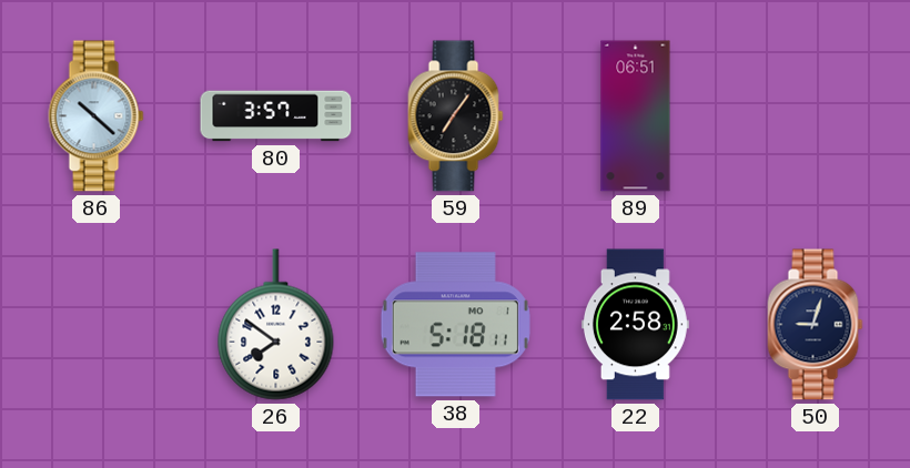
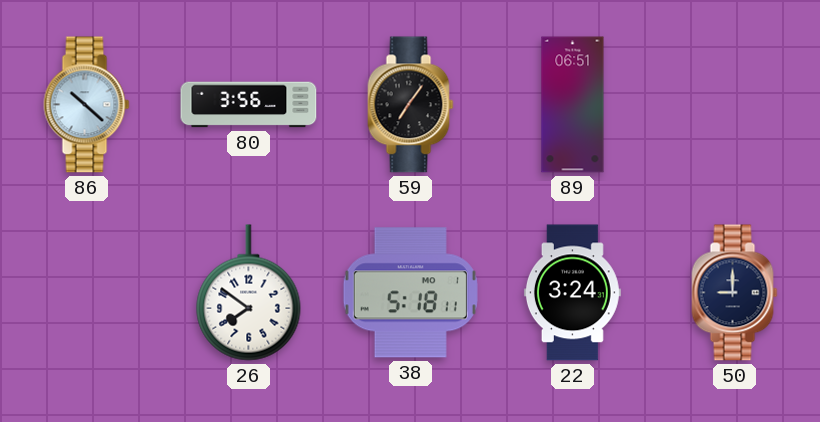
80: 3:57 -> 3:56
22: 2:58 -> 3:24
50: 9:03 -> 9:00
